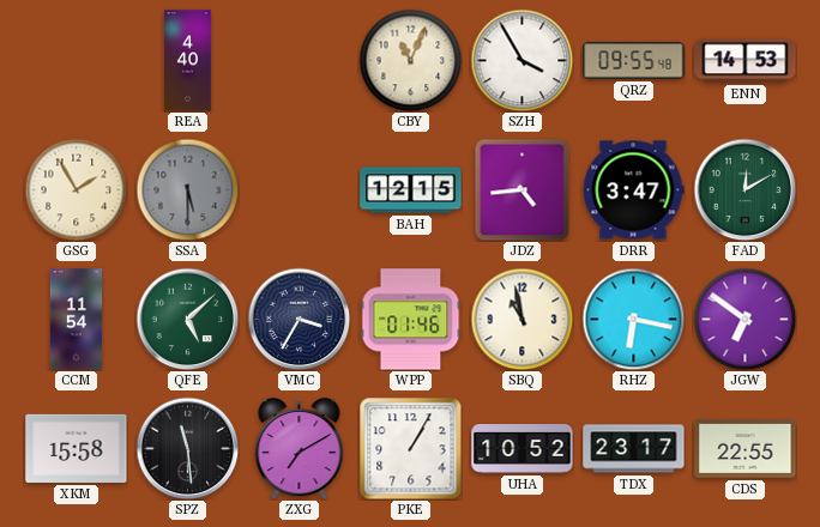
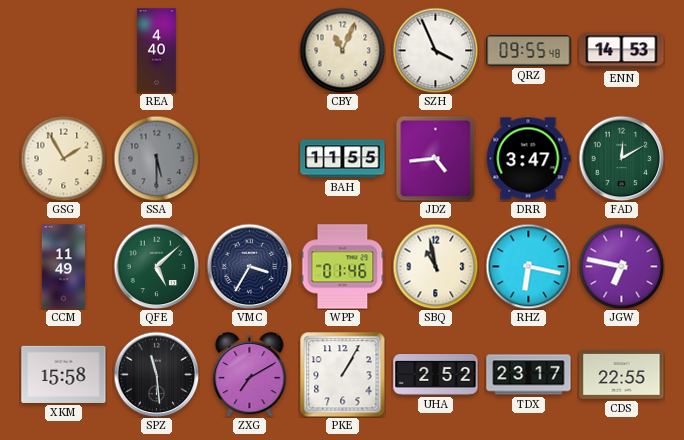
SZH: 3:55 -> 3:56
BAH: 12:15 -> 11:55
CCM: 11:54 -> 11:49
JGW: 6:51 -> 6:47
UHA: 10:52 -> 2:52
